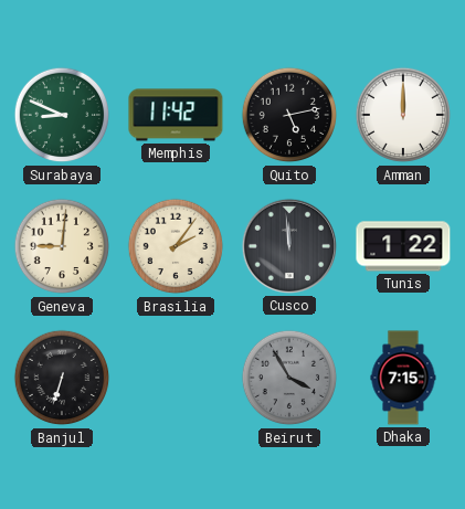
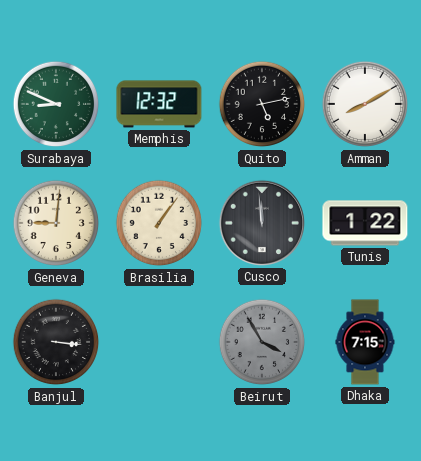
Memphis: 11:42 -> 12:32
Amman: 12:00 -> 8:10
Brasilia: 2:06 -> 1:06
Banjul: 6:33 -> 3:16
